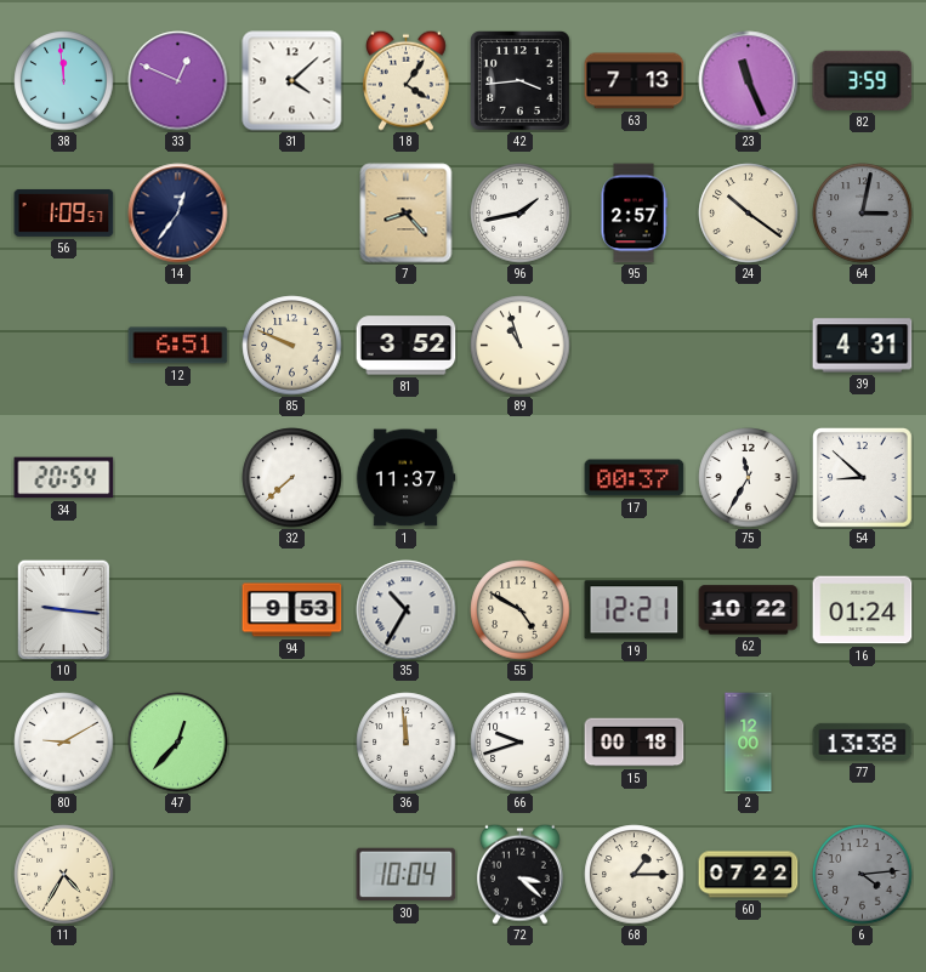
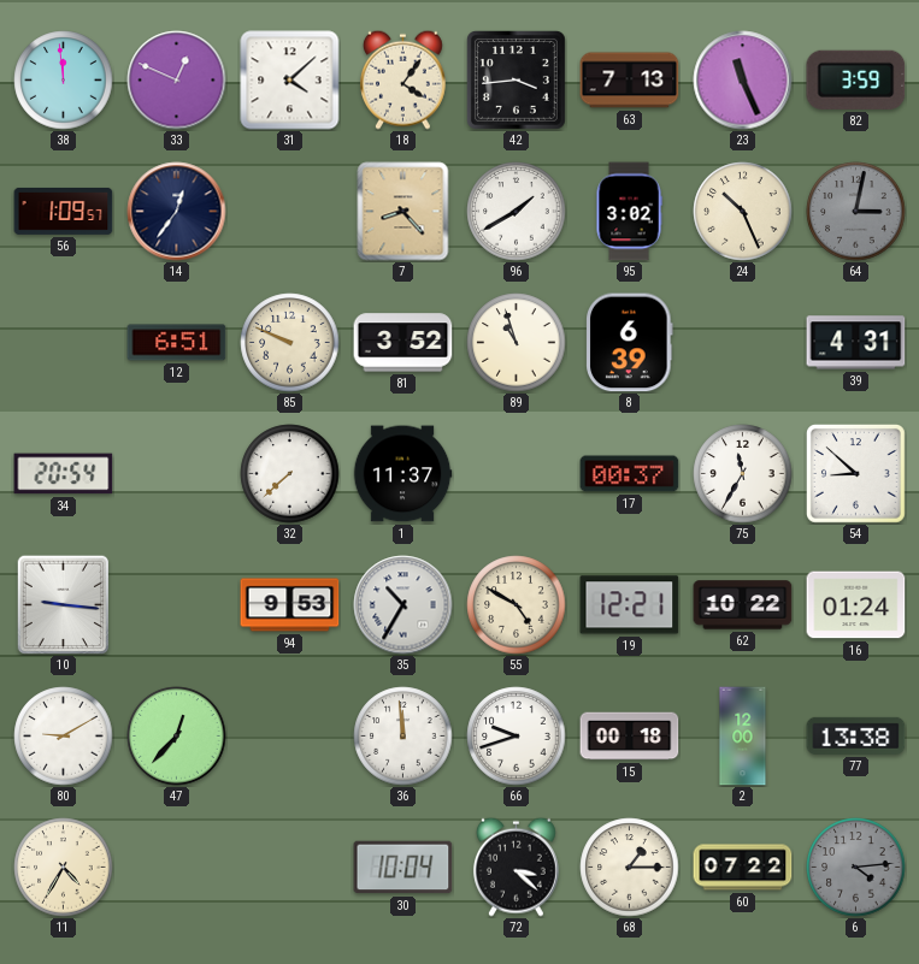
96: 1:43 -> 1:40
95: 2:57 -> 3:02
24: 10:21 -> 10:26
8: none -> 6:39
